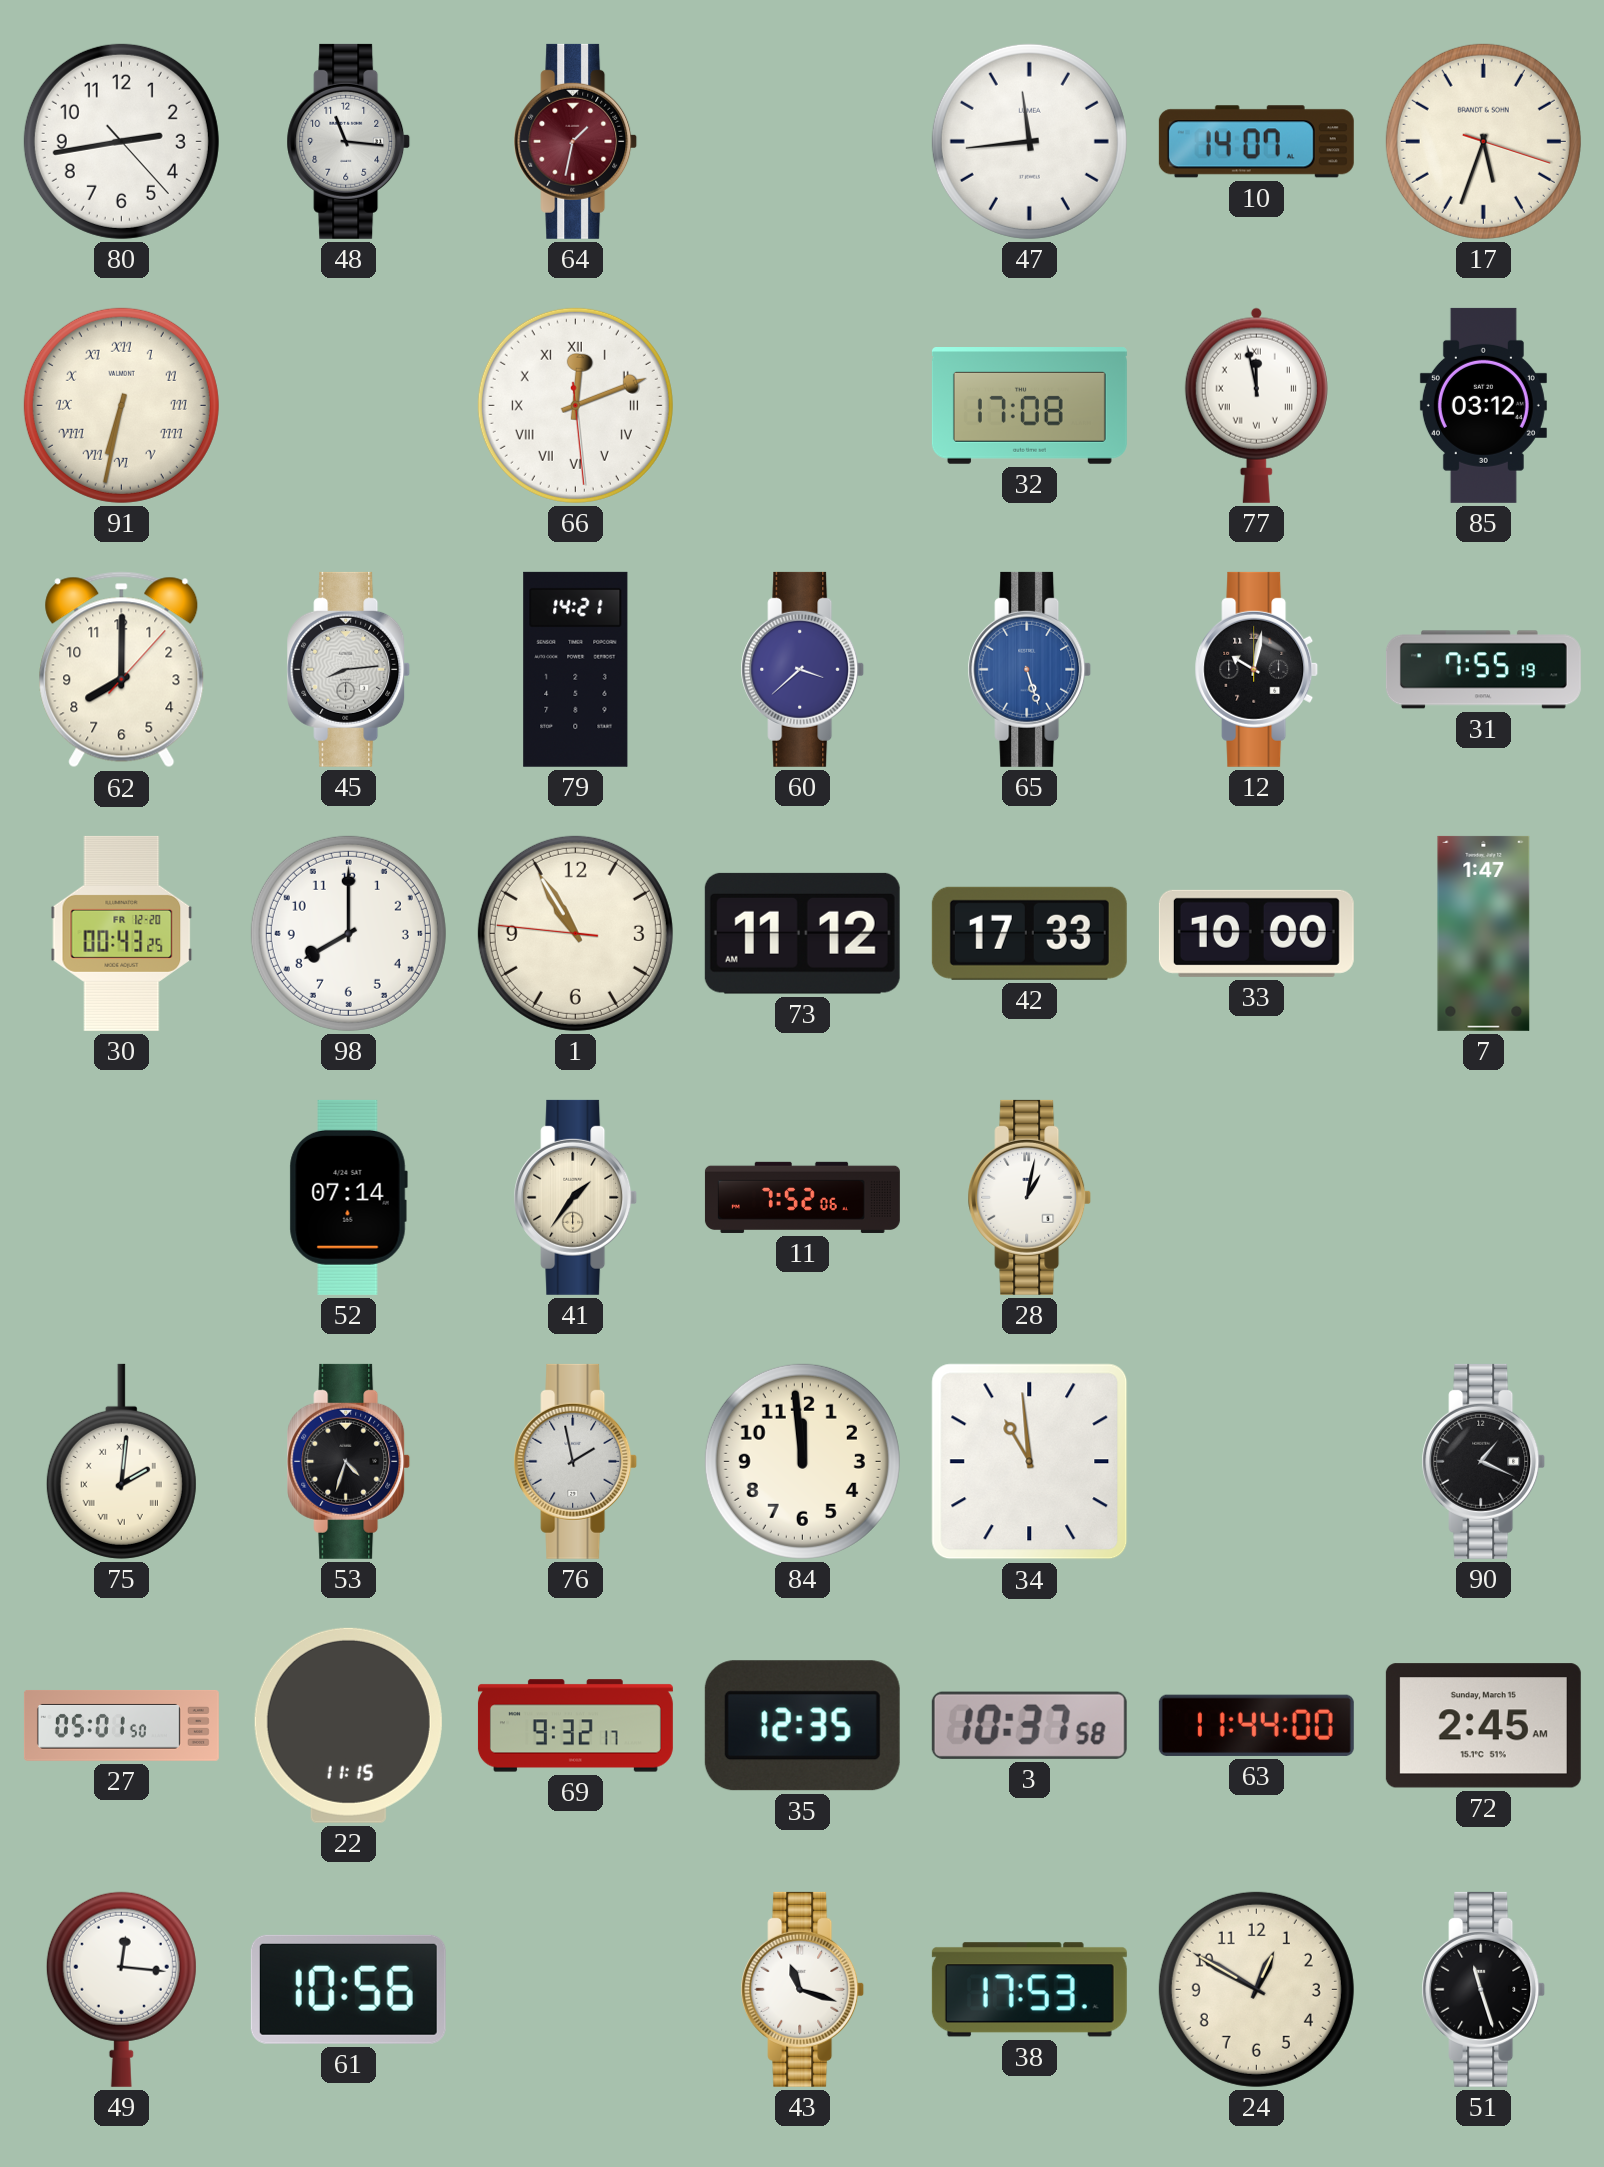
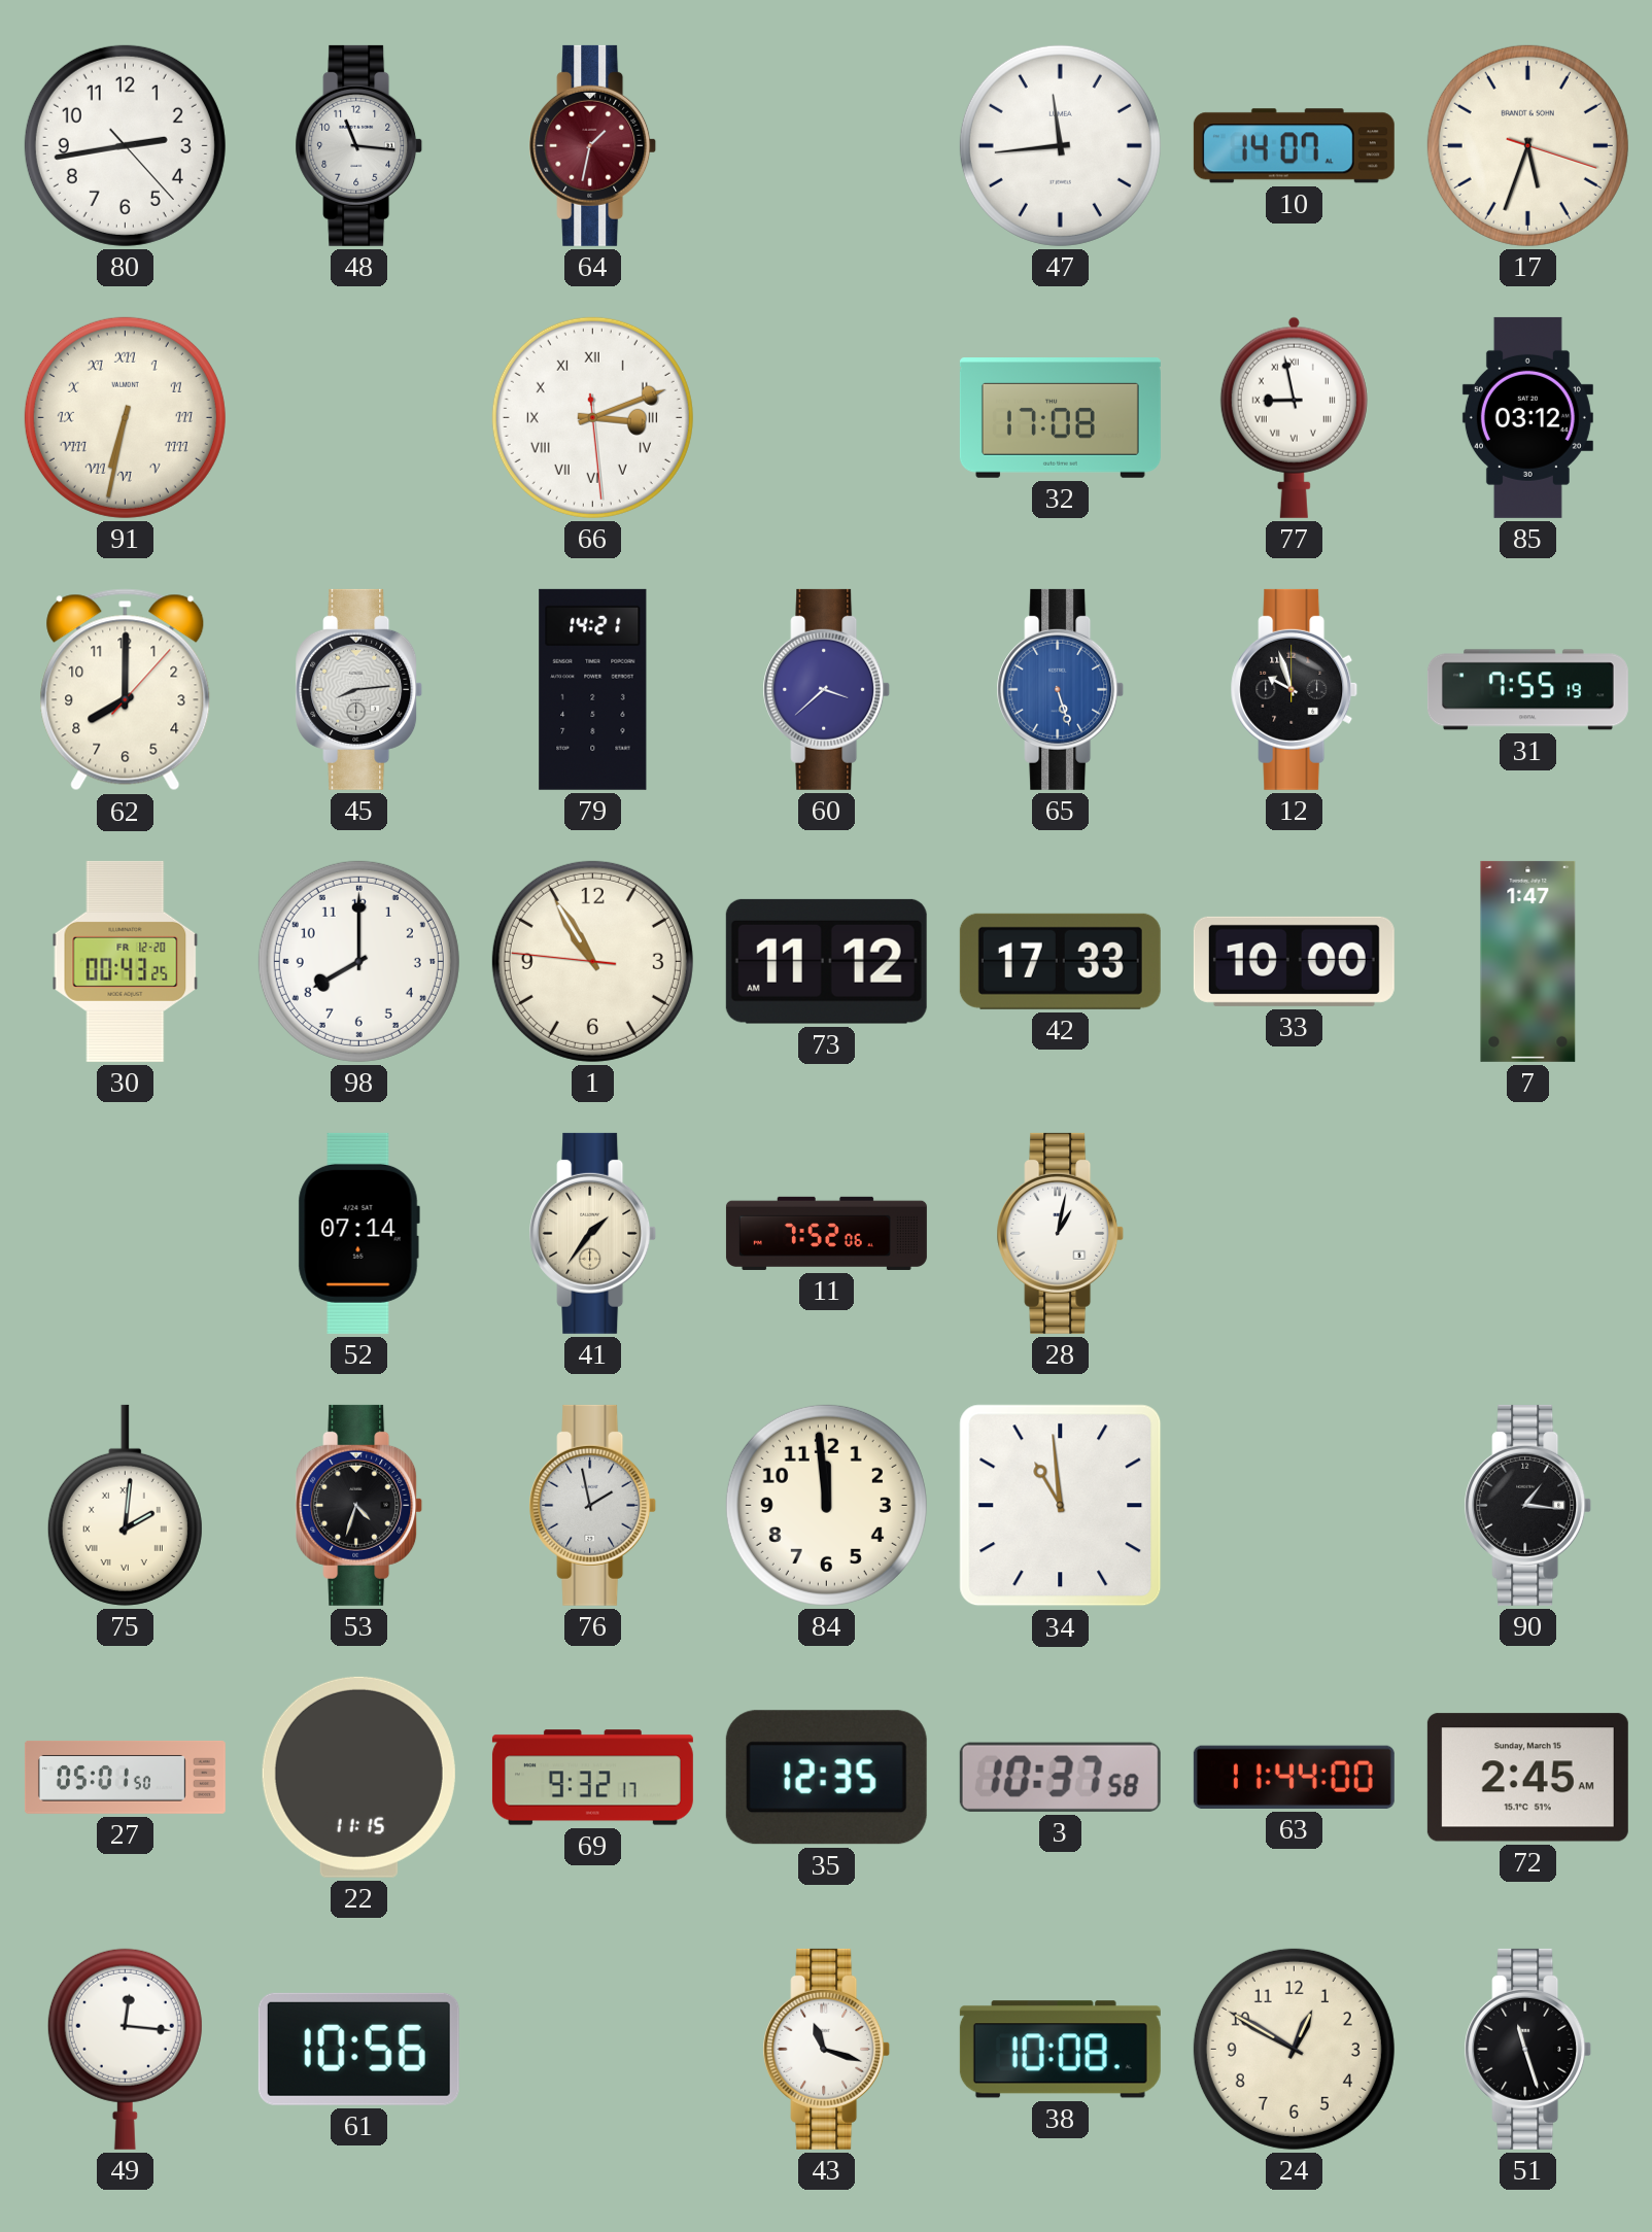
66: 12:11 -> 3:11
77: 11:58 -> 8:58
12: 10:02 -> 9:57
90: 1:19 -> 1:16
38: 17:53 -> 10:08
